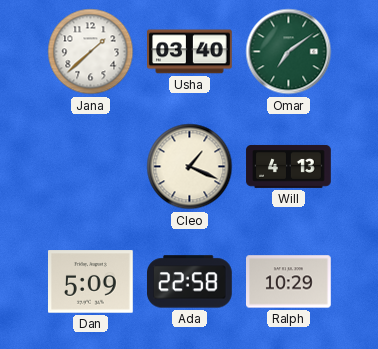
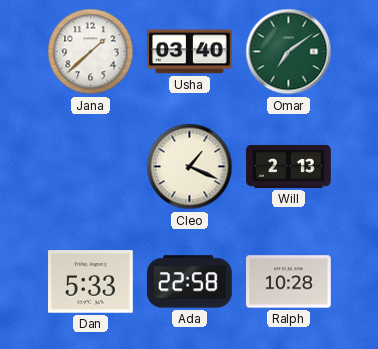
Will: 4:13 -> 2:13
Dan: 5:09 -> 5:33
Ralph: 10:29 -> 10:28
